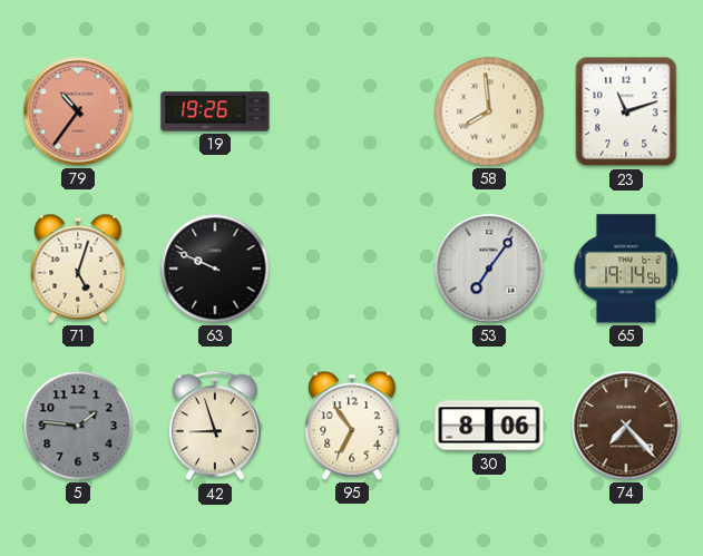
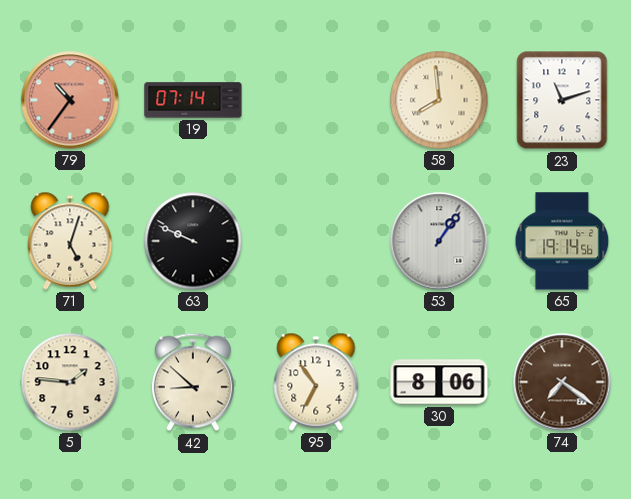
19: 19:26 -> 07:14
53: 7:06 -> 1:06
5 dial: grey -> cream
42: 8:57 -> 8:52
74: 7:23 -> 7:21
